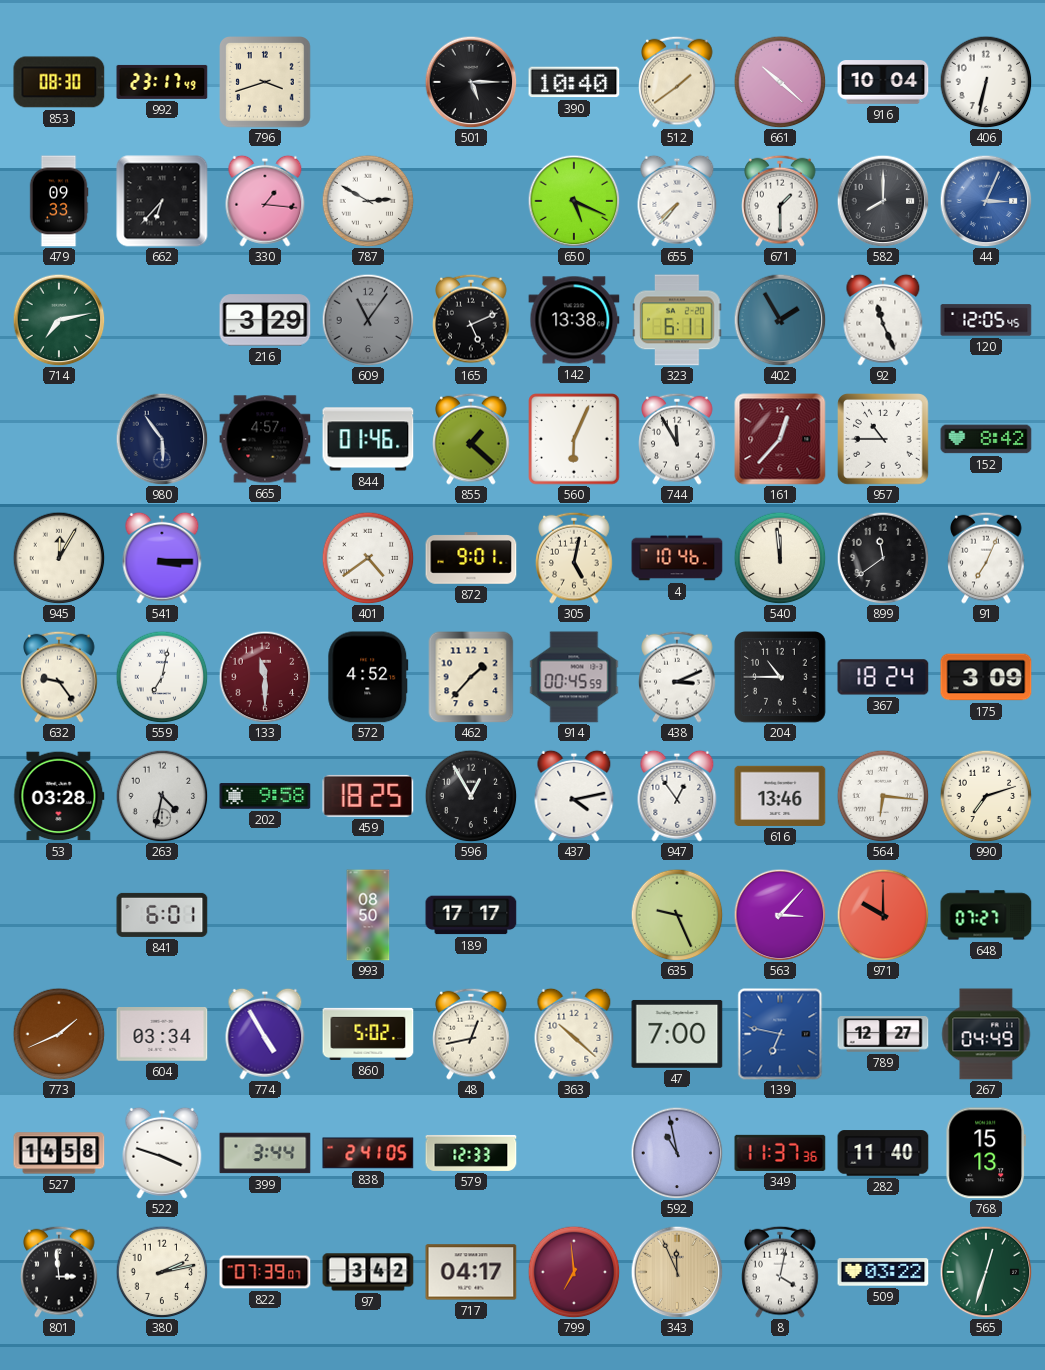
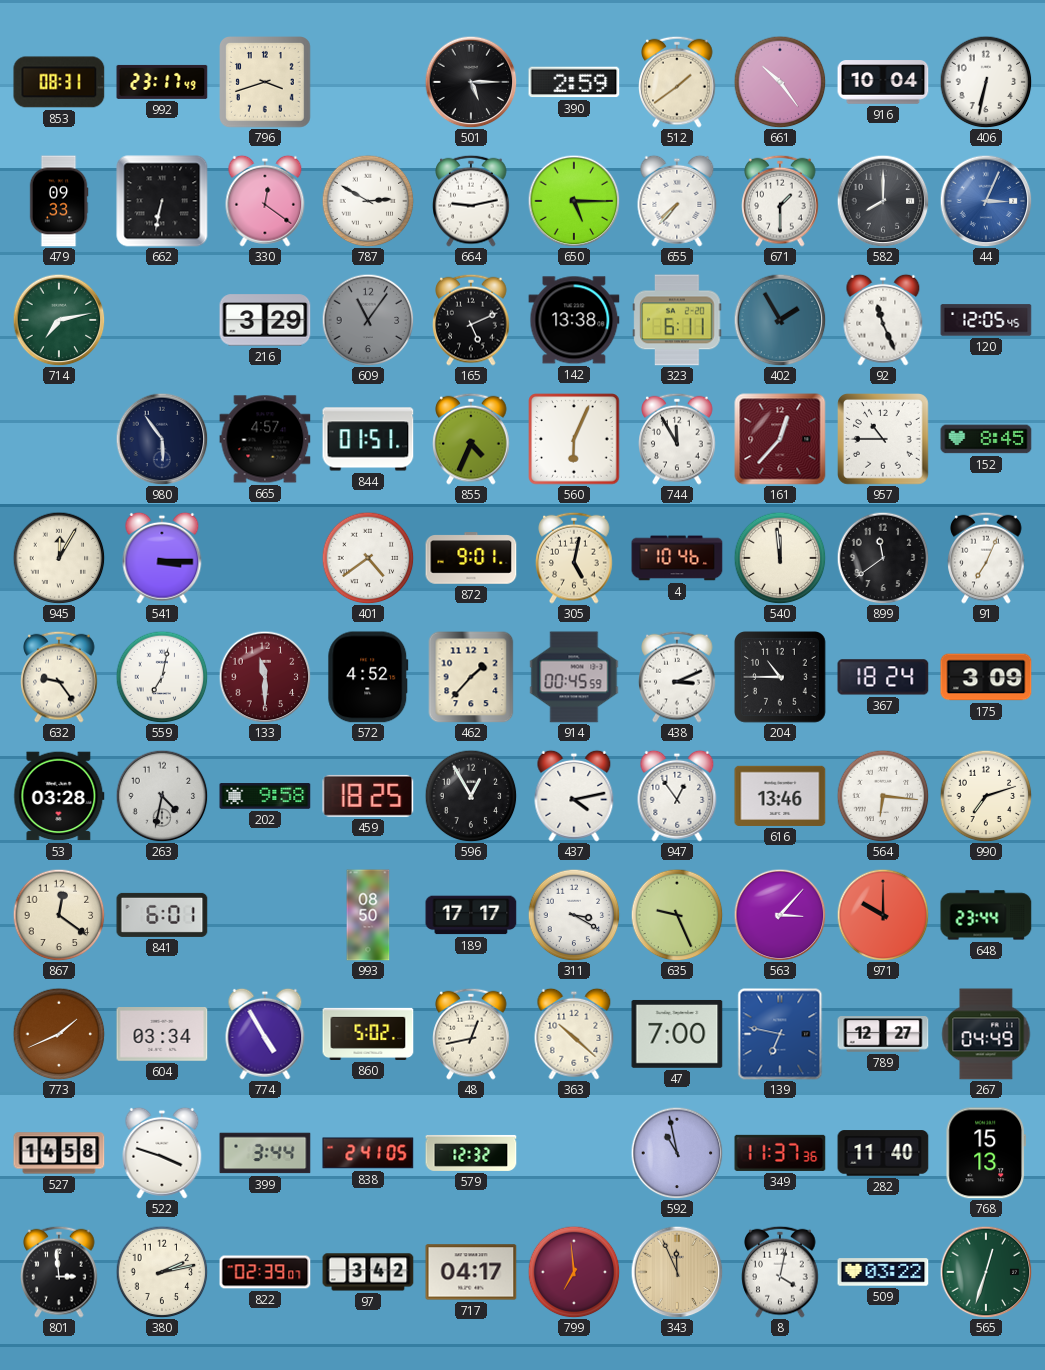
853: 08:30 -> 08:31
390: 10:40 -> 2:59
661: 10:22 -> 10:24
662: 6:37 -> 6:32
330: 1:16 -> 12:21
664: none -> 9:13
650: 5:19 -> 5:15
844: 01:46 -> 01:51
855: 1:22 -> 4:34
152: 8:42 -> 8:45
867: none -> 12:21
311: none -> 3:20
648: 07:27 -> 23:44
579: 12:33 -> 12:32
822: 07:39 -> 02:39
